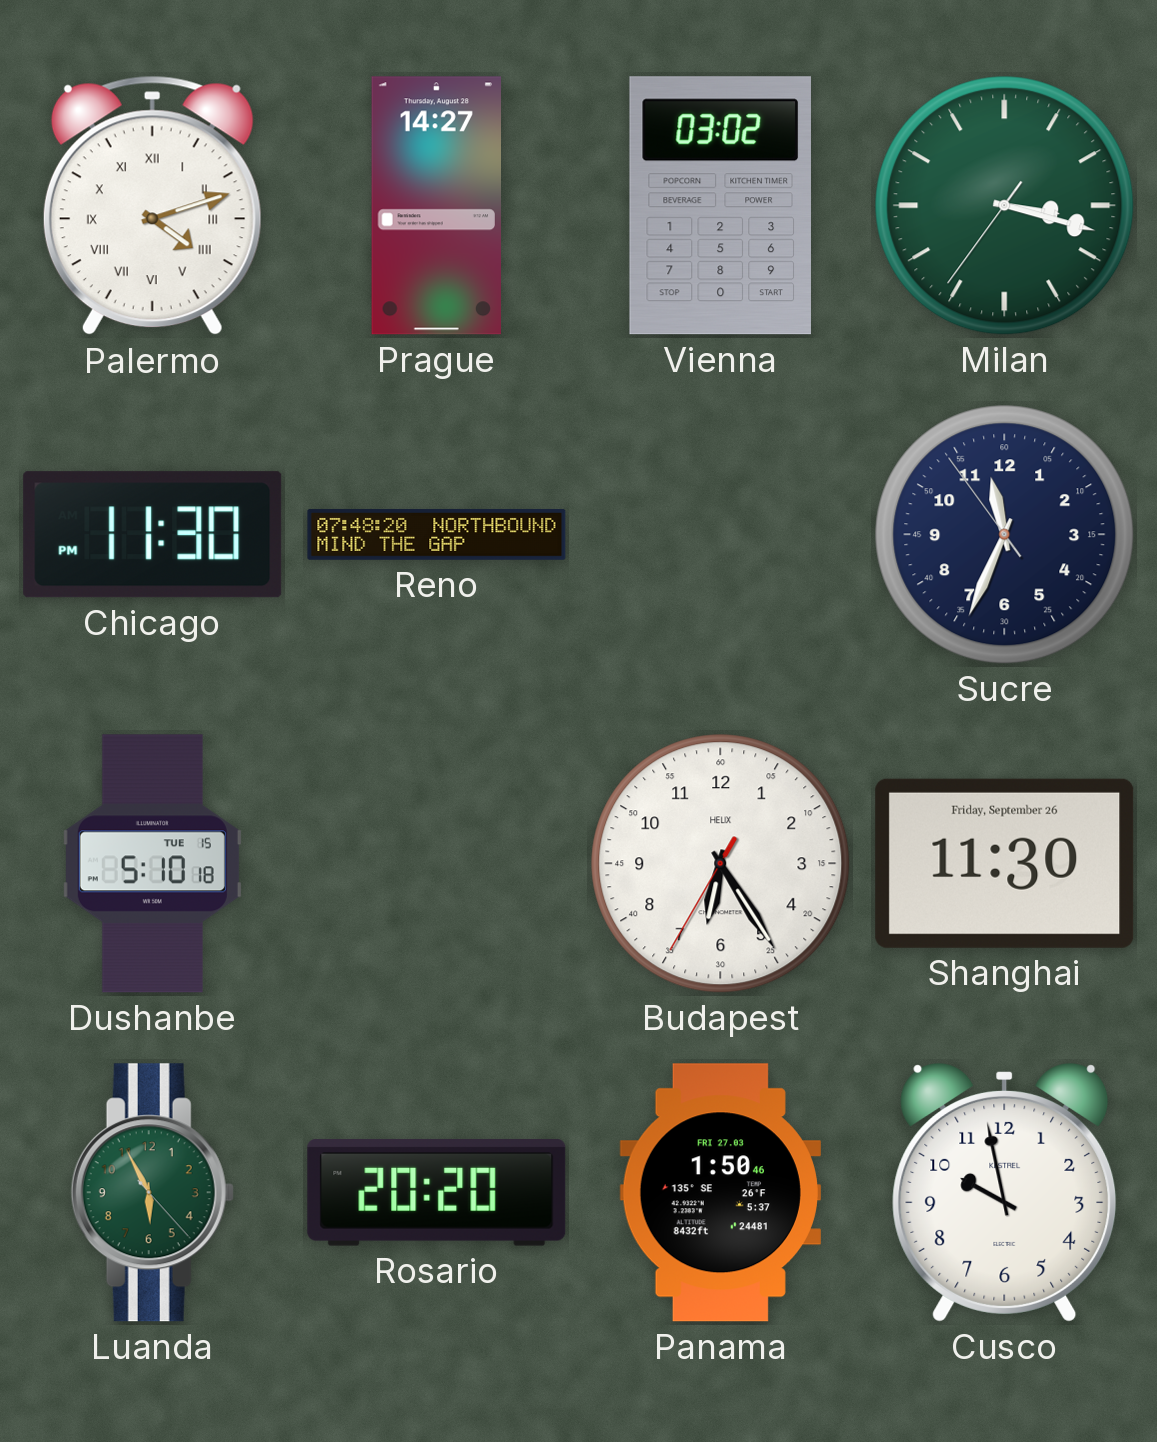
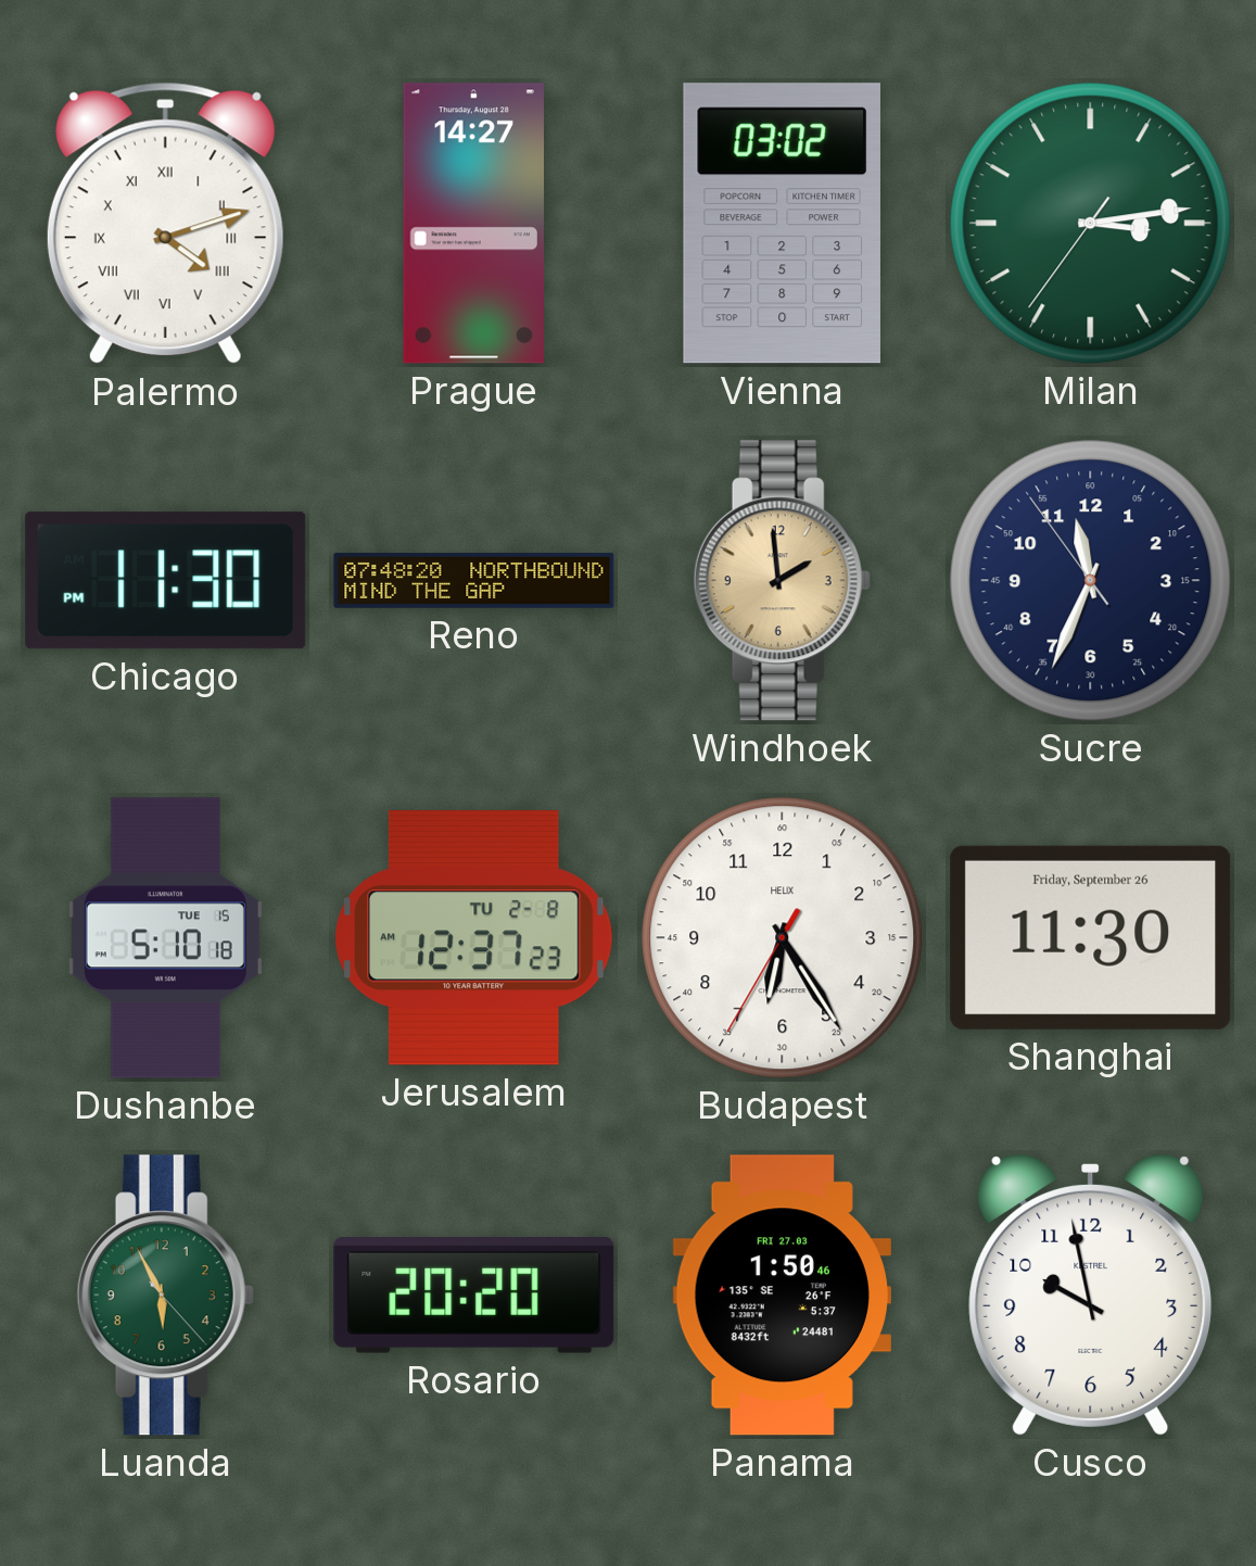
Milan: 3:17 -> 3:13
Windhoek: none -> 1:59
Jerusalem: none -> 12:37
